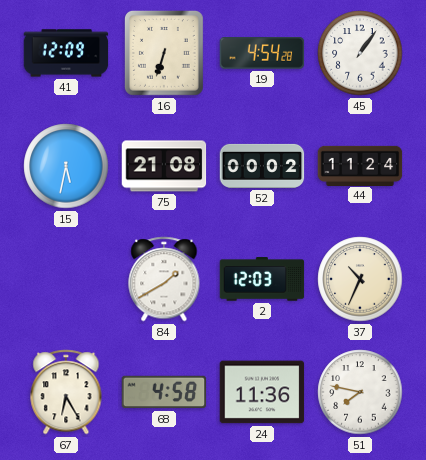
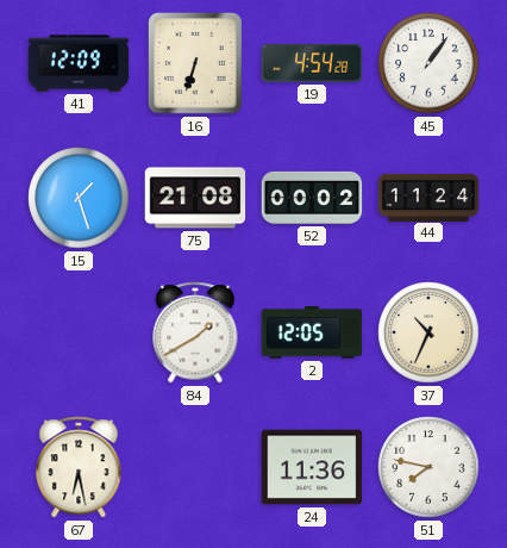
15: 5:32 -> 1:27
2: 12:03 -> 12:05
67: 6:25 -> 6:28
68: 4:58 -> none
